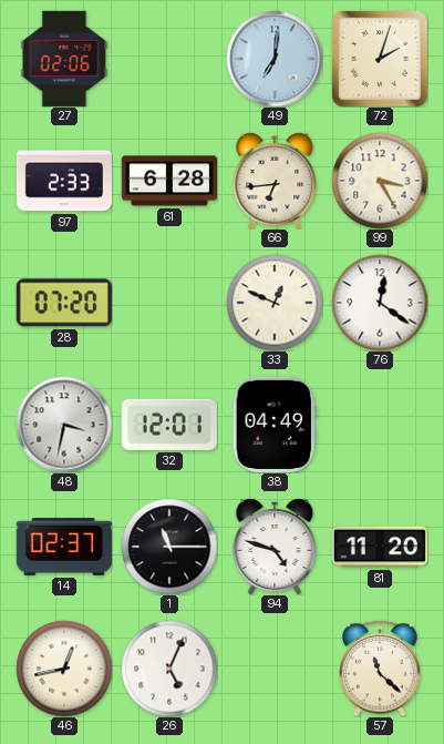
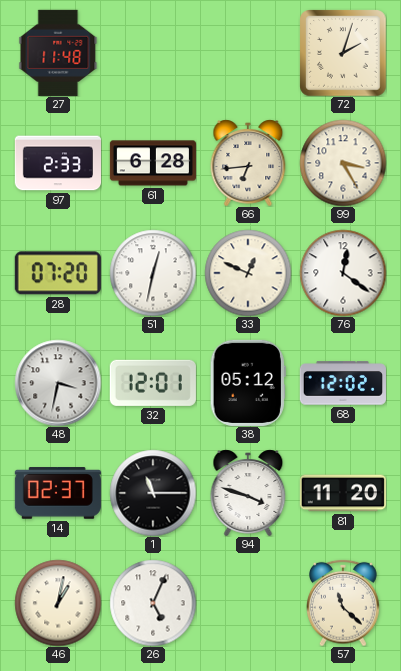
27: 02:06 -> 11:48
49: 7:01 -> none
51: none -> 12:32
38: 04:49 -> 05:12
68: none -> 12:02
94: 4:48 -> 3:48
46: 12:43 -> 1:02
